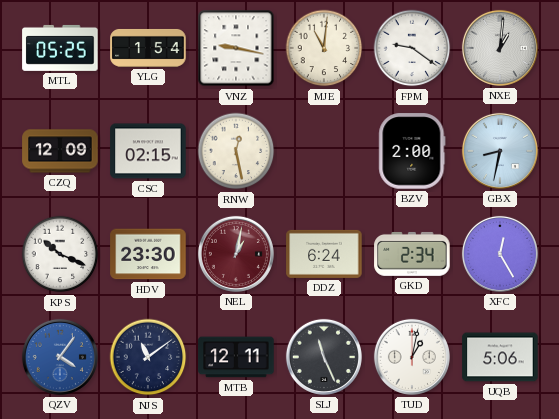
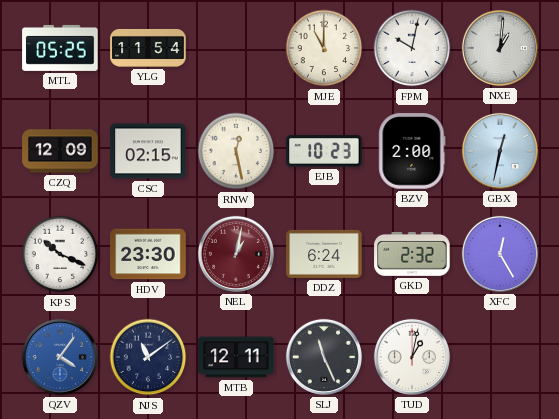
YLG: 1:54 -> 11:54
VNZ: 9:17 -> none
MJE: 11:01 -> 11:00
FPM: 9:21 -> 10:02
EJB: none -> 10:23
GBX: 8:32 -> 12:32
GKD: 2:34 -> 2:32
UQB: 5:06 -> none
